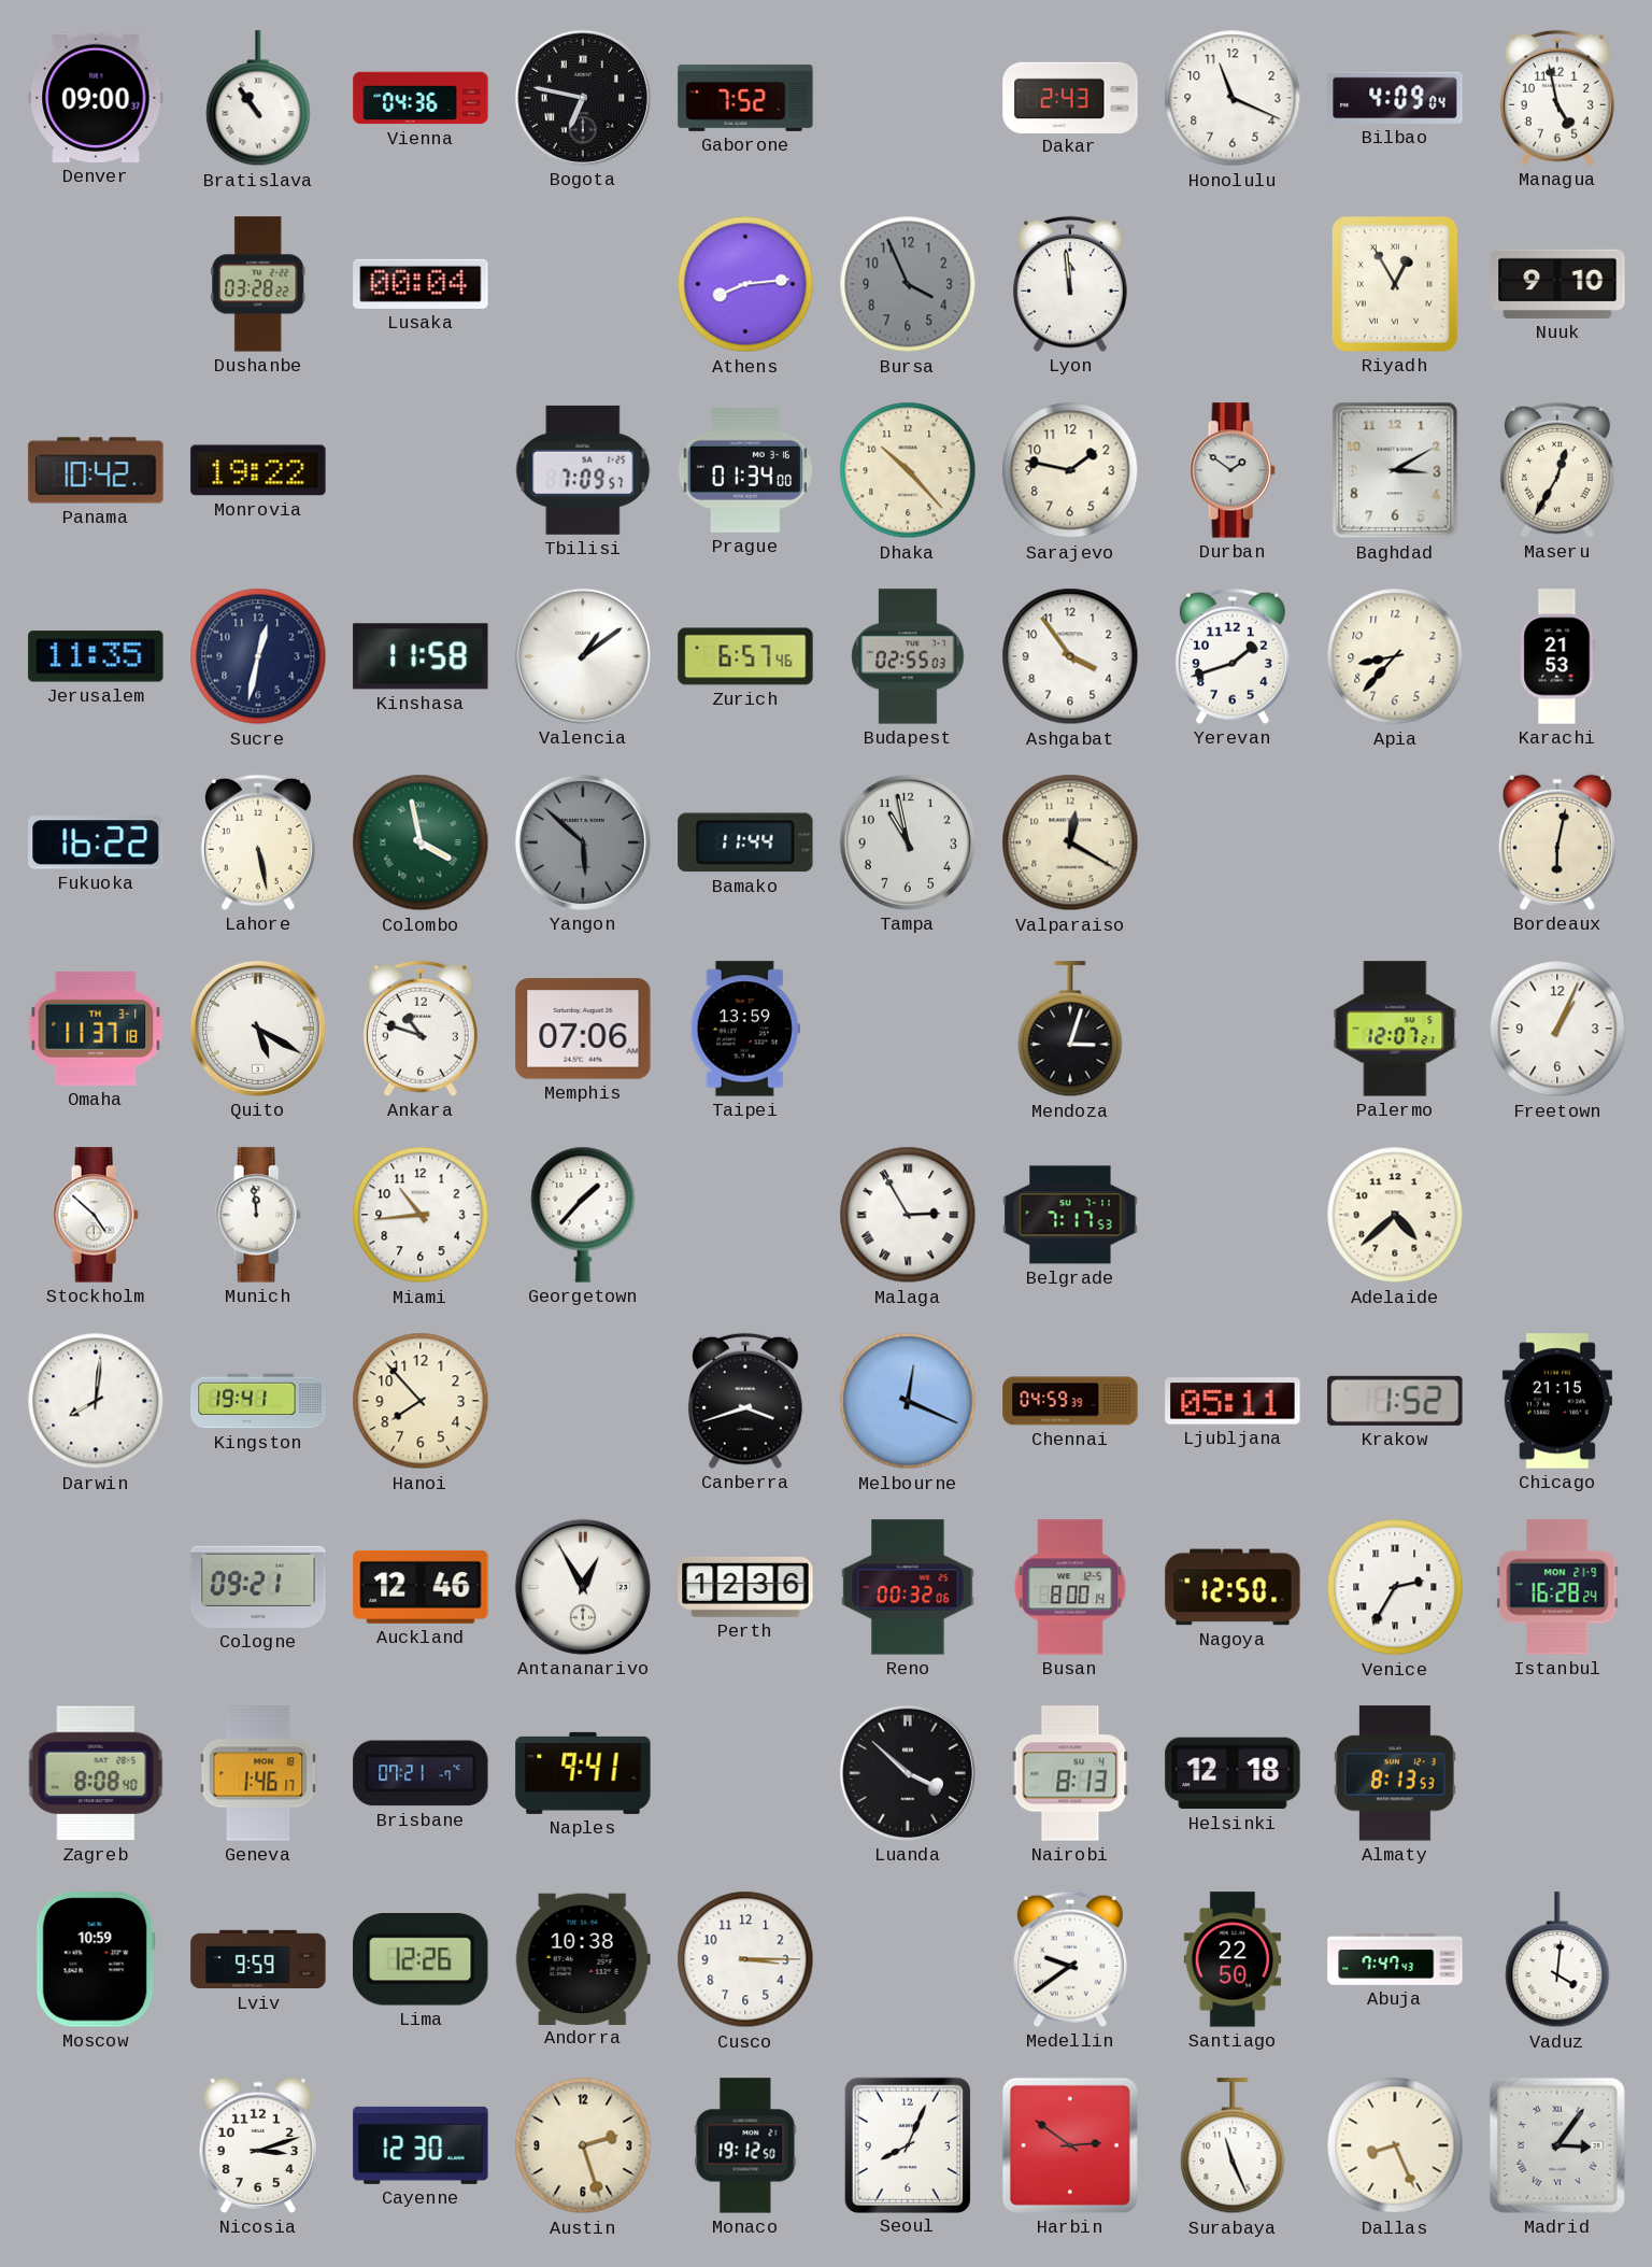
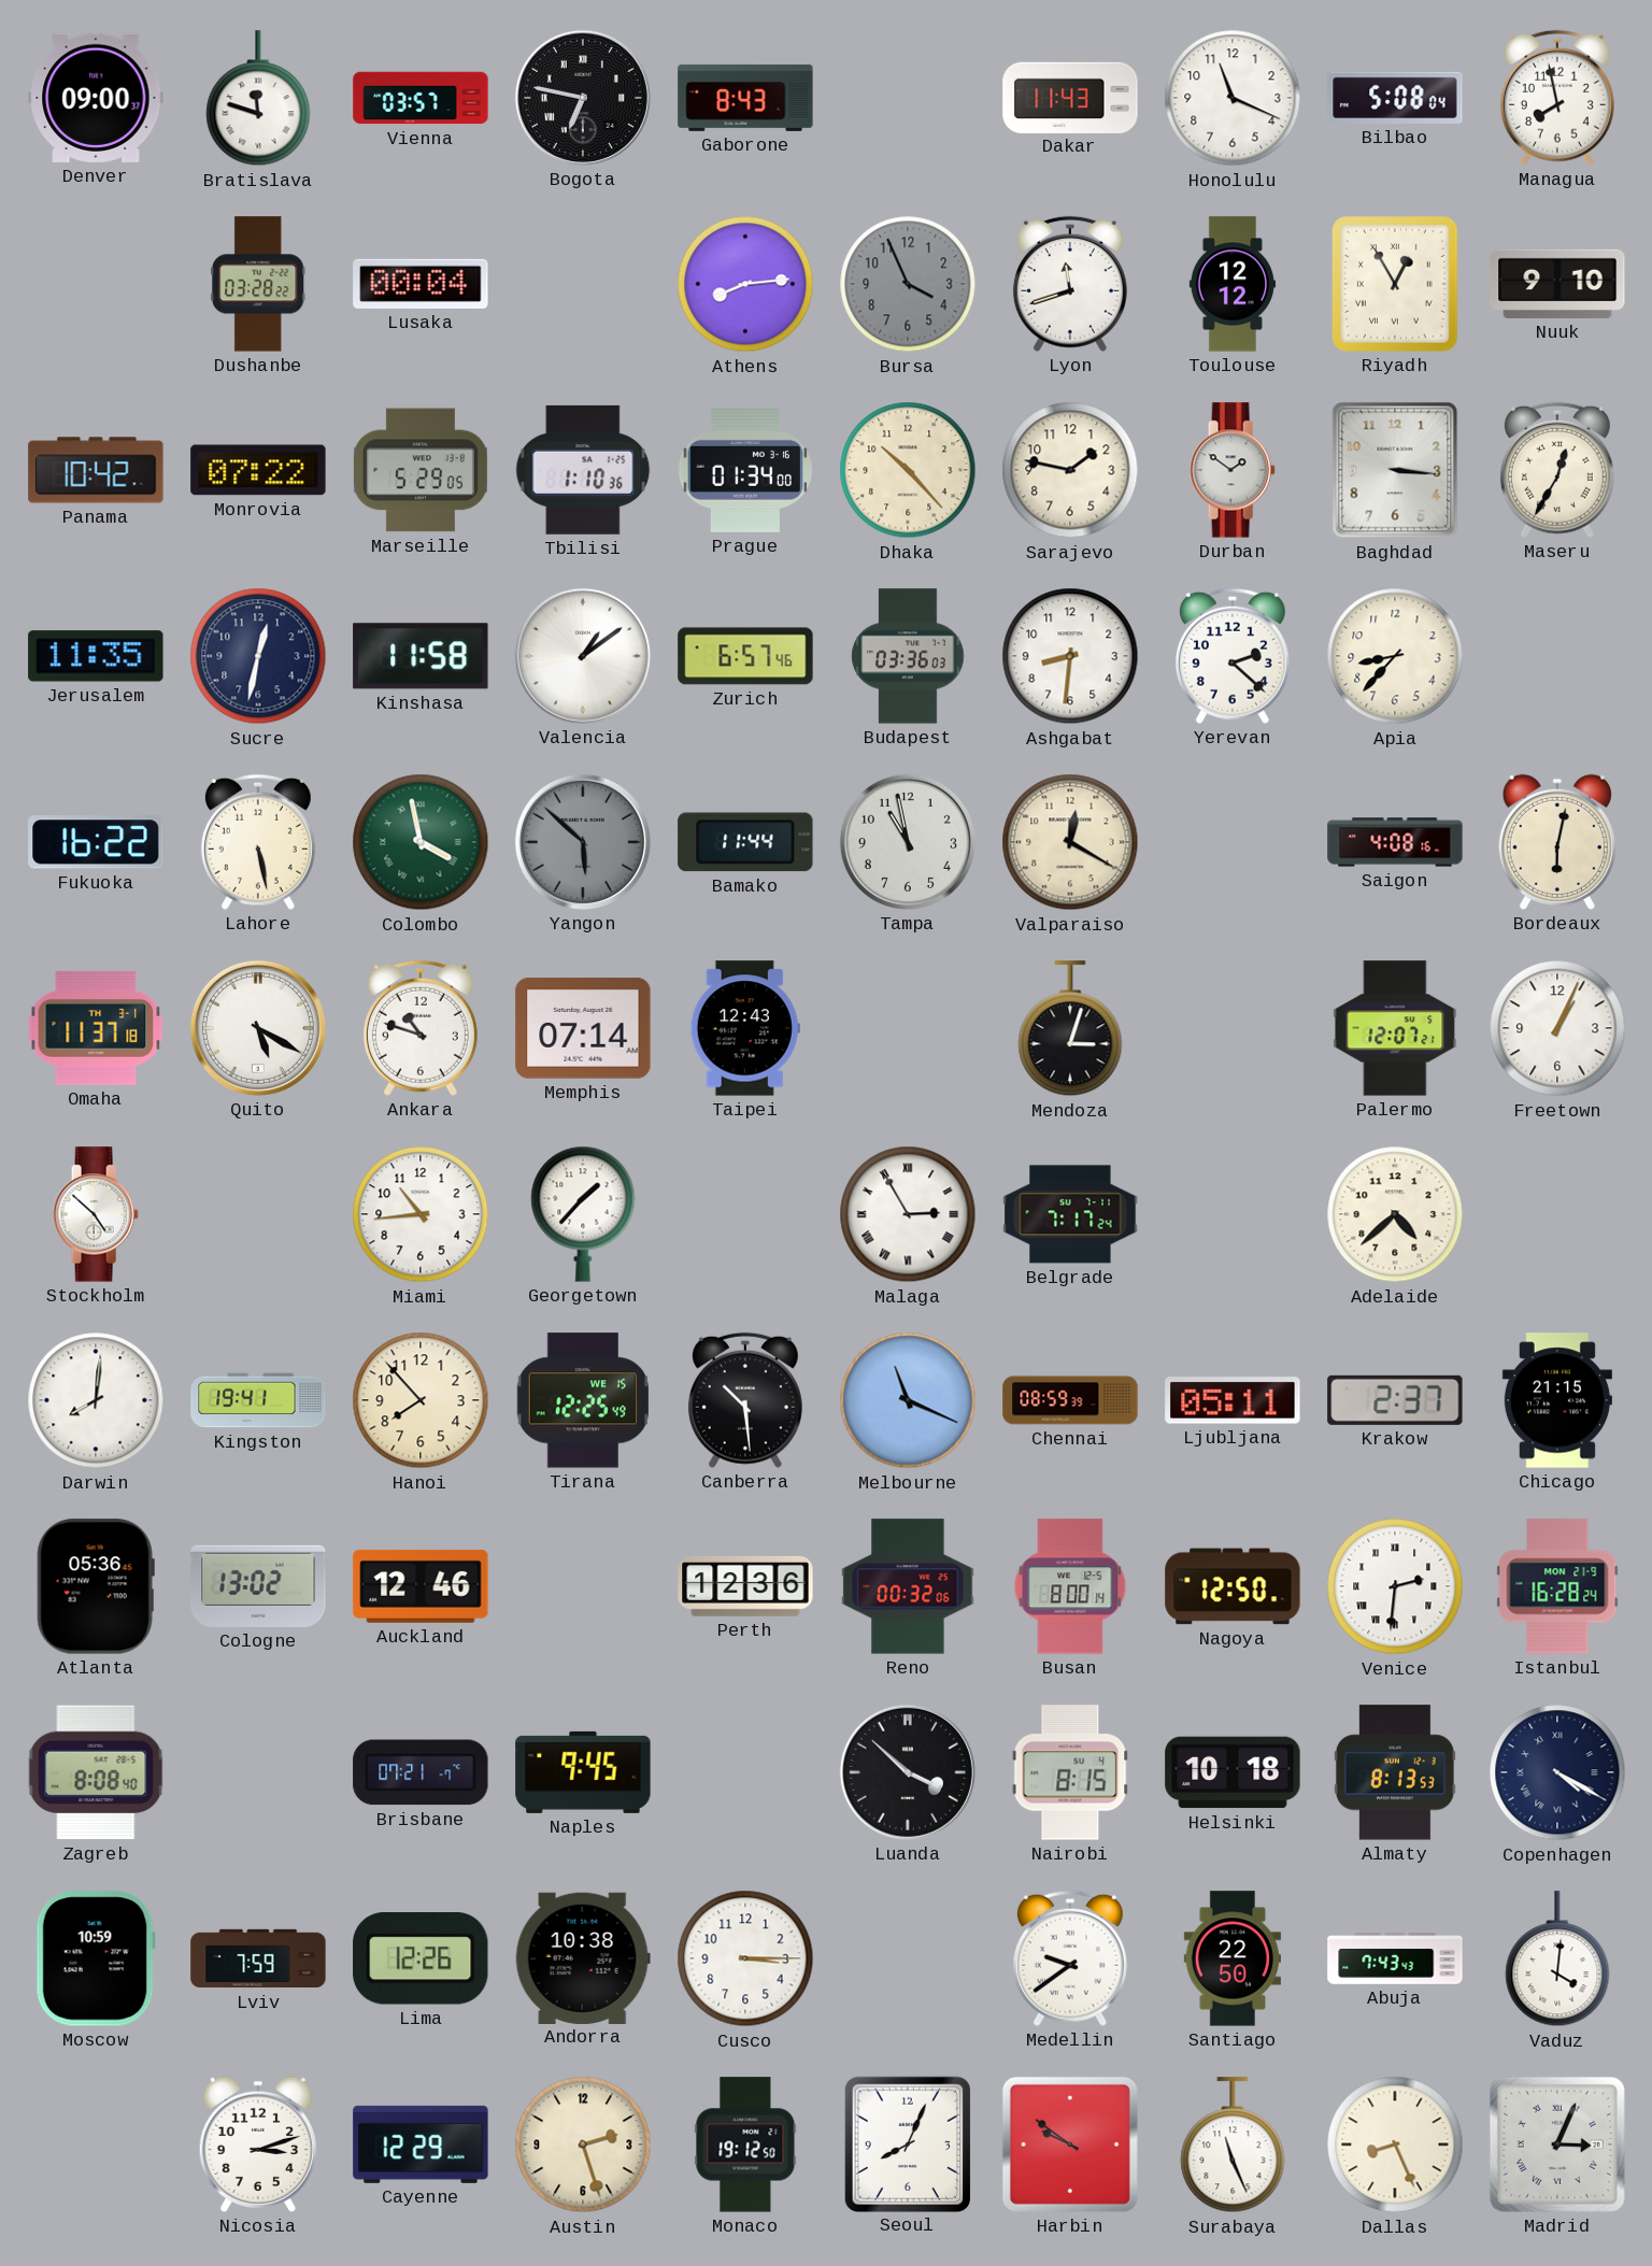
Bratislava: 10:54 -> 11:48
Vienna: 04:36 -> 03:57
Gaborone: 7:52 -> 8:43
Dakar: 2:43 -> 11:43
Bilbao: 4:09 -> 5:08
Managua: 4:58 -> 7:58
Lyon: 11:59 -> 11:42
Toulouse: none -> 12:12
Monrovia: 19:22 -> 07:22
Marseille: none -> 5:29
Tbilisi: 7:09 -> 1:10
Baghdad: 3:10 -> 3:16
Budapest: 02:55 -> 03:36
Ashgabat: 3:54 -> 8:31
Yerevan: 1:42 -> 2:22
Karachi: 21:53 -> none
Saigon: none -> 4:08
Memphis: 07:06 -> 07:14
Taipei: 13:59 -> 12:43
Munich: 11:59 -> none
Belgrade: 7:17:53 -> 7:17:24
Tirana: none -> 12:25
Canberra: 3:42 -> 10:29
Melbourne: 12:19 -> 11:19
Chennai: 04:59 -> 08:59
Krakow: 1:52 -> 2:37
Atlanta: none -> 05:36
Cologne: 09:21 -> 13:02
Antananarivo: 12:55 -> none
Venice: 2:35 -> 2:31
Geneva: 1:46 -> none
Naples: 9:41 -> 9:45
Nairobi: 8:13 -> 8:15
Helsinki: 12:18 -> 10:18
Copenhagen: none -> 4:20
Lviv: 9:59 -> 7:59
Abuja: 7:47 -> 7:43
Cayenne: 12:30 -> 12:29
Harbin: 2:51 -> 9:51
Madrid: 3:06 -> 3:04
